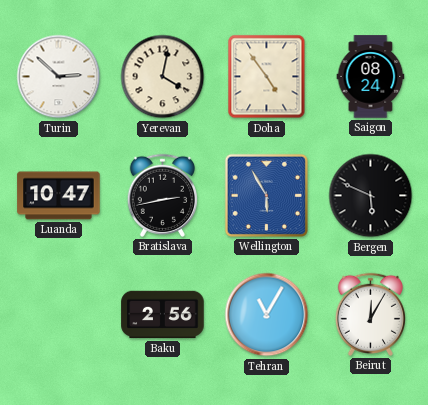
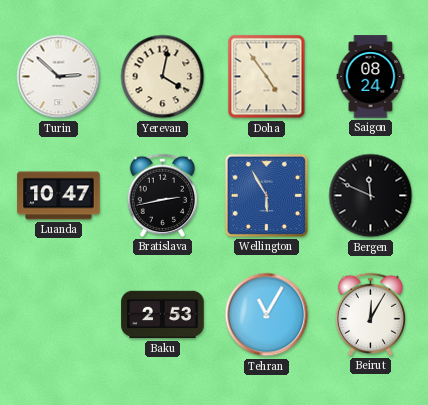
Bergen: 5:49 -> 11:49
Baku: 2:56 -> 2:53
